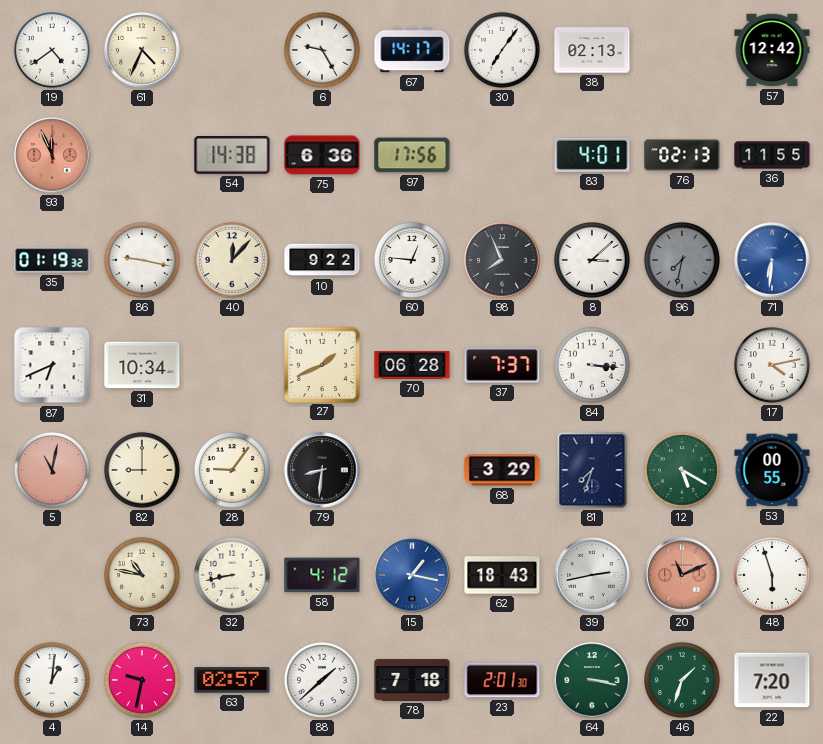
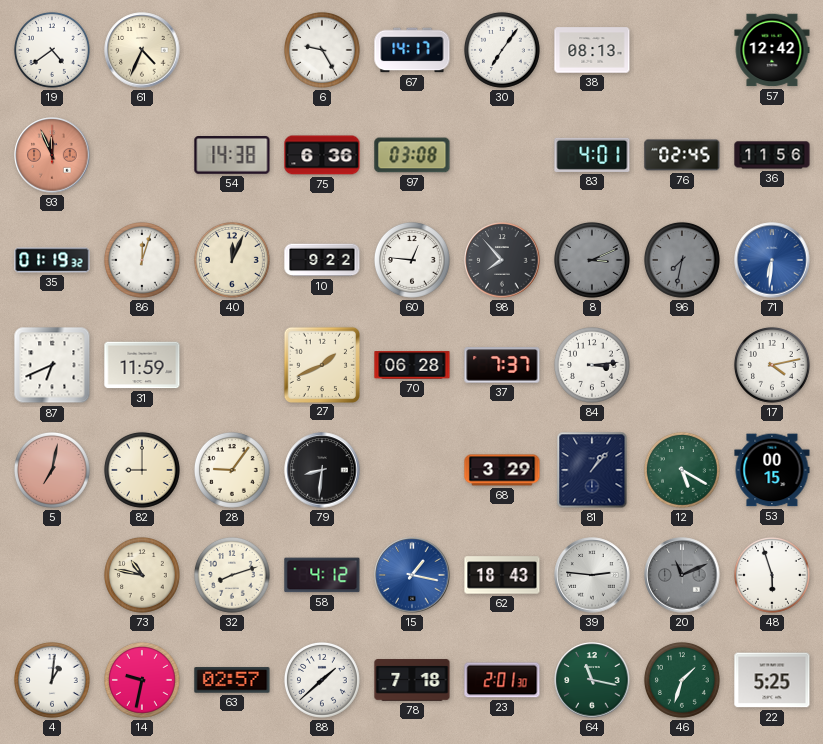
38: 02:13 -> 08:13
97: 17:56 -> 03:08
76: 02:13 -> 02:45
36: 11:55 -> 11:56
86: 9:17 -> 12:03
40: 12:07 -> 12:04
98: 7:56 -> 7:53
8: 3:08 -> 3:11
8 dial: white -> grey
31: 10:34 -> 11:59
84: 3:16 -> 3:14
5: 11:02 -> 7:02
81: 7:33 -> 1:07
53: 00:55 -> 00:15
32: 8:43 -> 8:12
39: 2:43 -> 2:46
20 dial: salmon -> grey
64: 3:17 -> 11:17
22: 7:20 -> 5:25
